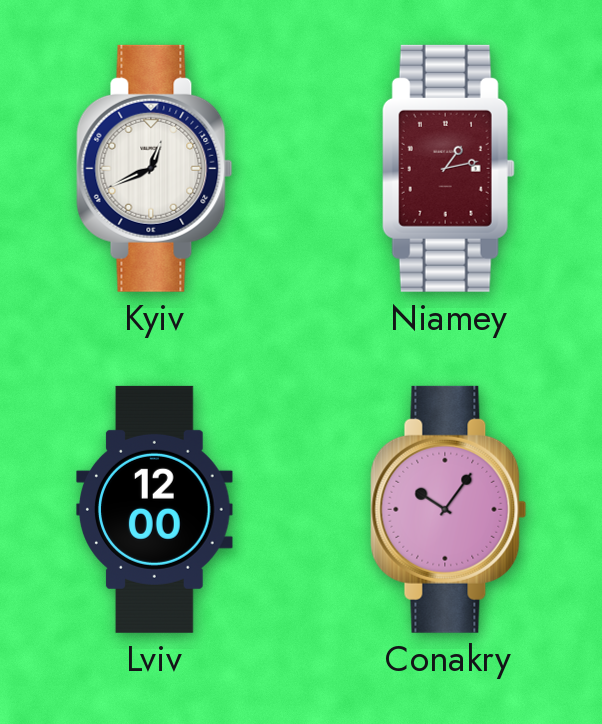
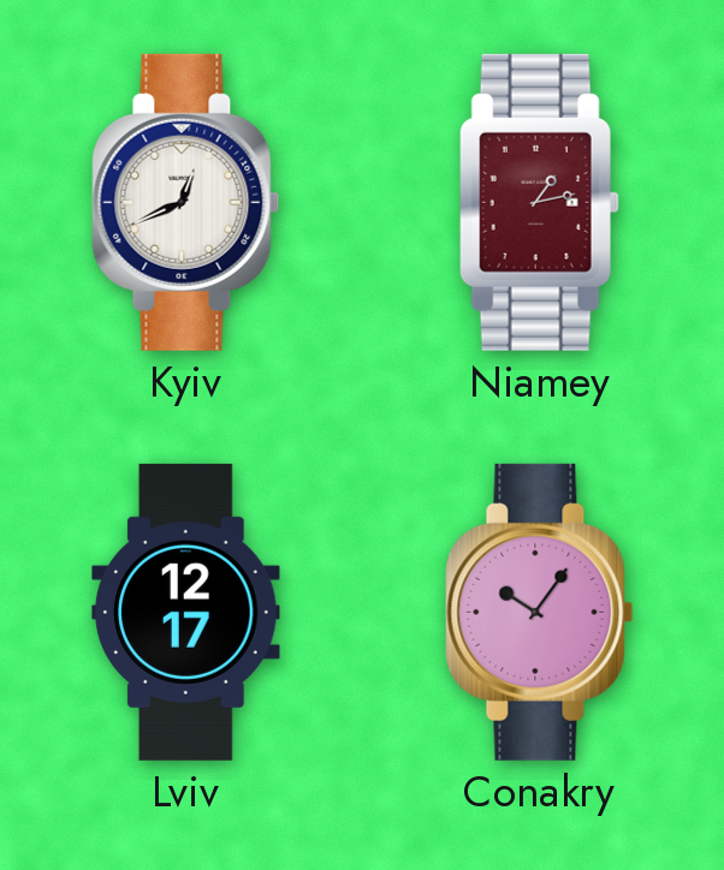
Lviv: 12:00 -> 12:17
